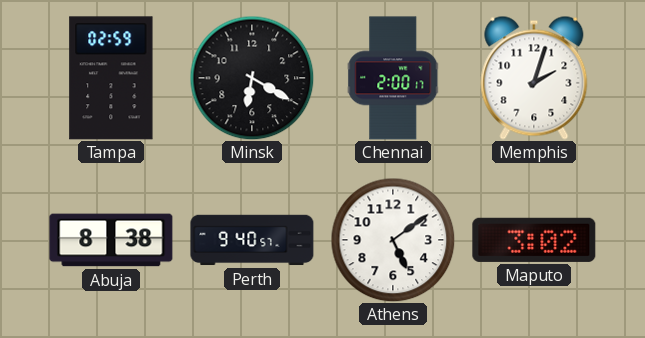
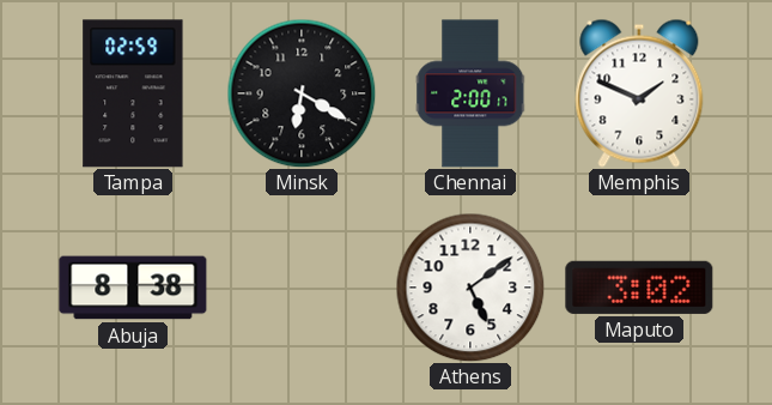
Memphis: 2:03 -> 1:49
Perth: 9:40 -> none
